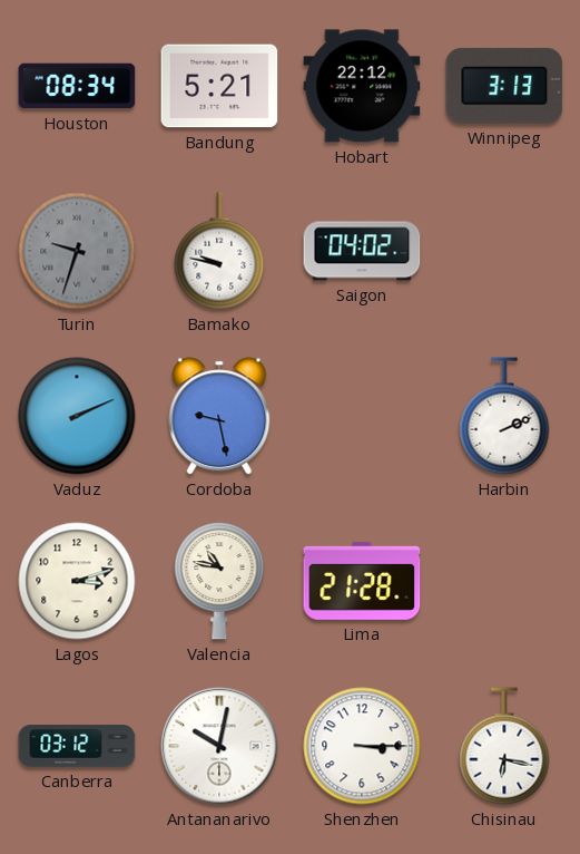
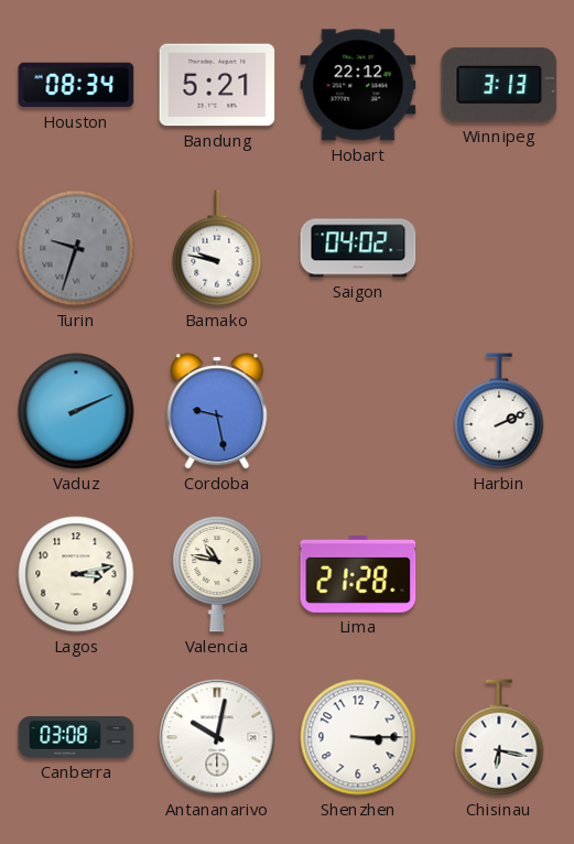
Lagos: 3:12 -> 3:13
Canberra: 03:12 -> 03:08
